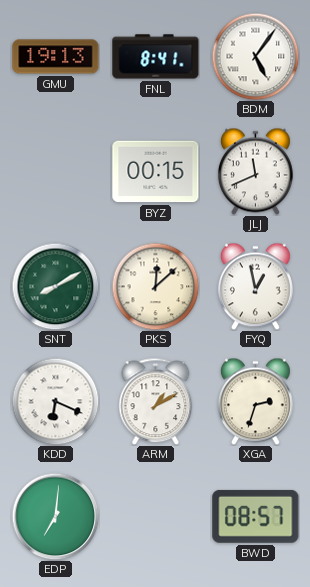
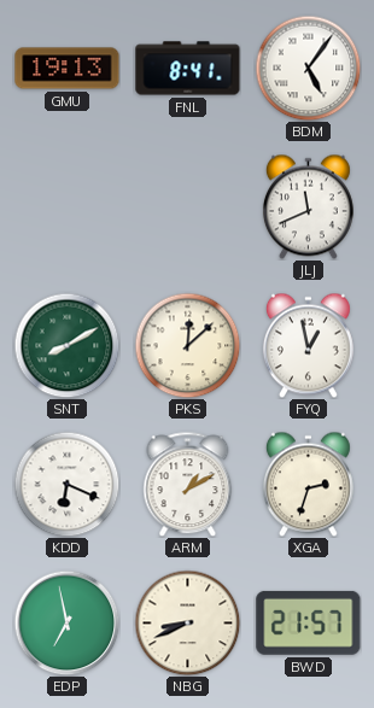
BYZ: 00:15 -> none
EDP: 7:01 -> 6:58
NBG: none -> 8:41
BWD: 08:57 -> 21:57
